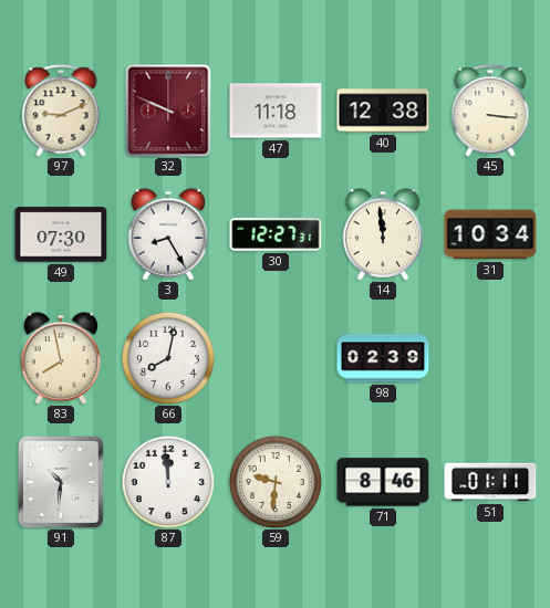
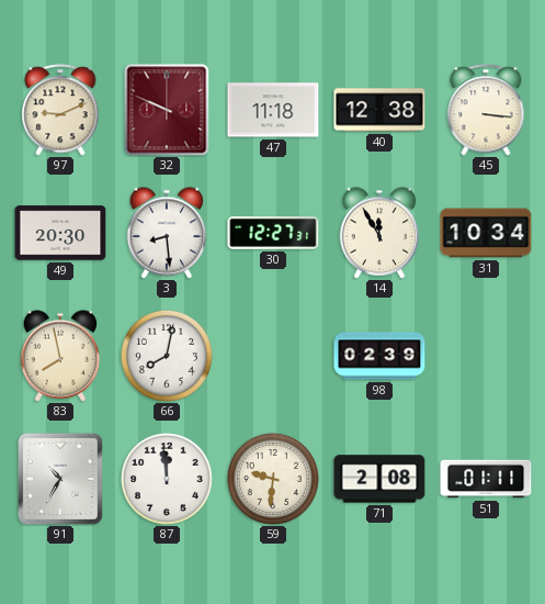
49: 07:30 -> 20:30
3: 8:25 -> 8:29
14: 11:59 -> 11:55
91: 10:31 -> 10:35
71: 8:46 -> 2:08
